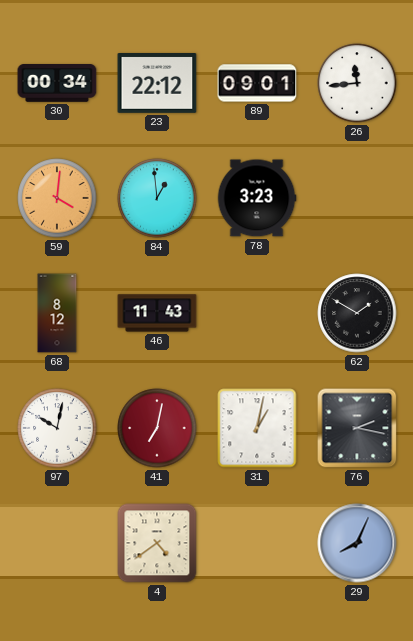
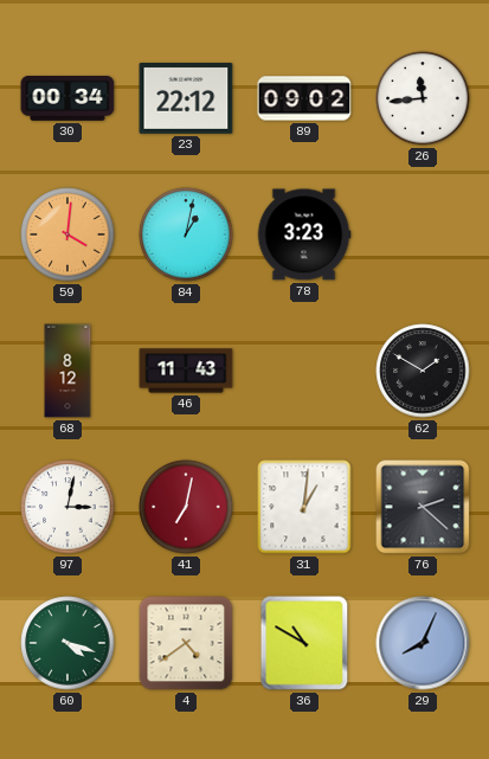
89: 09:01 -> 09:02
84: 12:59 -> 1:02
97: 10:02 -> 3:02
31: 1:02 -> 1:01
76: 2:17 -> 2:22
60: none -> 4:18
36: none -> 10:50
